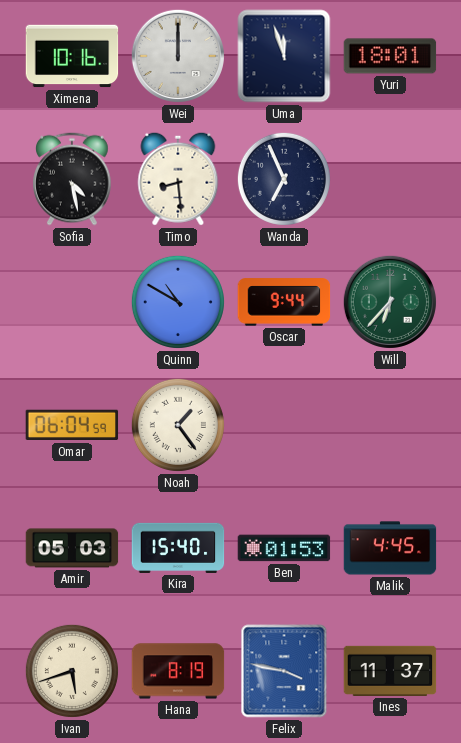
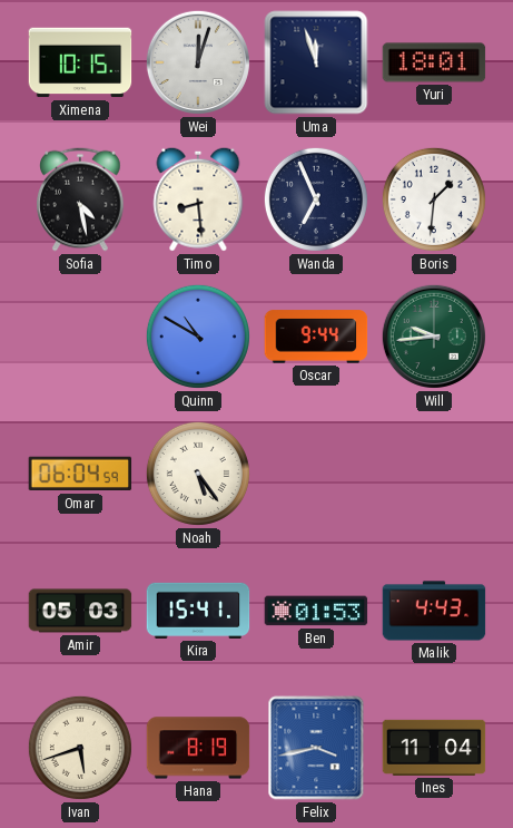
Ximena: 10:16 -> 10:15
Wei: 12:00 -> 12:03
Boris: none -> 1:31
Will: 6:37 -> 9:44
Noah: 1:24 -> 5:24
Kira: 15:40 -> 15:41
Malik: 4:45 -> 4:43
Felix: 3:47 -> 3:43
Ines: 11:37 -> 11:04
